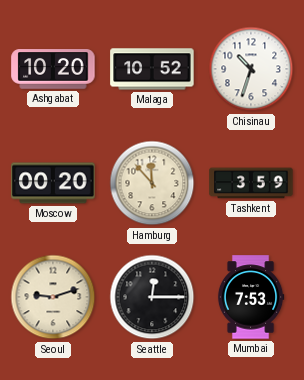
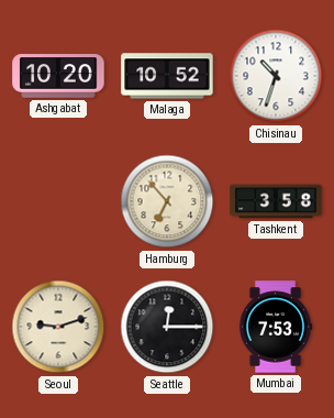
Moscow: 00:20 -> none
Hamburg: 11:53 -> 6:53
Tashkent: 3:59 -> 3:58
